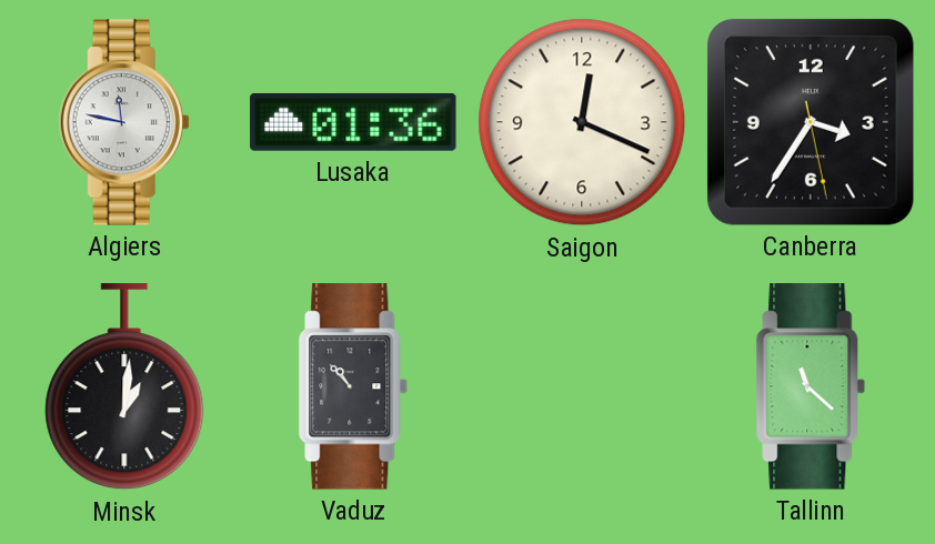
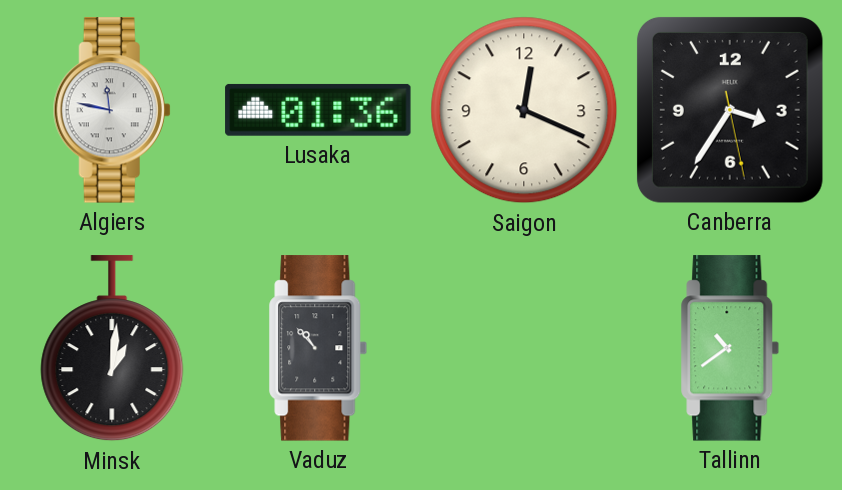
Tallinn: 11:22 -> 10:39
